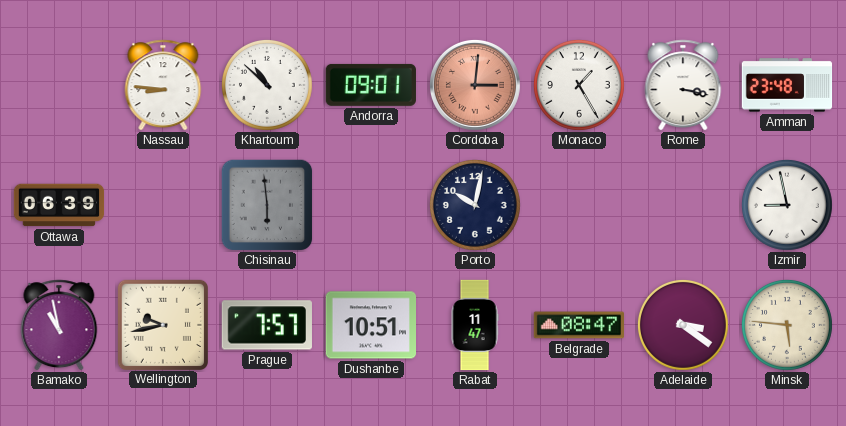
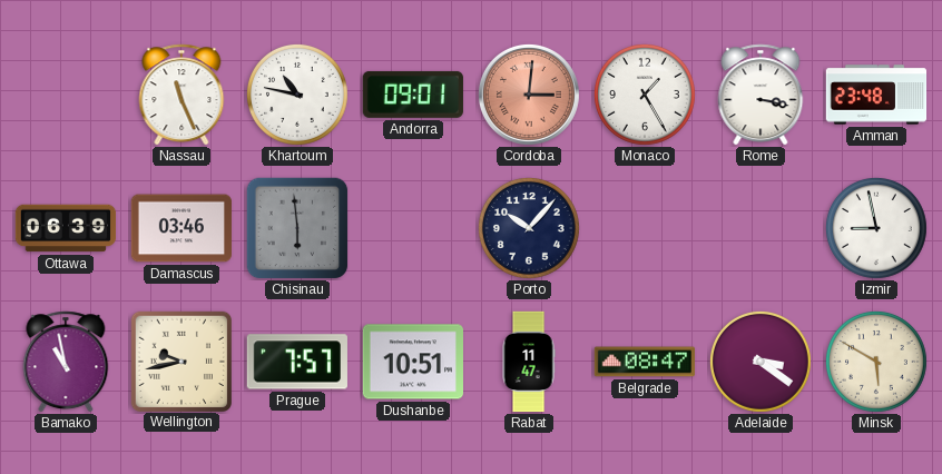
Nassau: 8:46 -> 11:26
Khartoum: 10:52 -> 10:47
Damascus: none -> 03:46
Porto: 10:02 -> 10:07
Minsk: 5:46 -> 5:50
